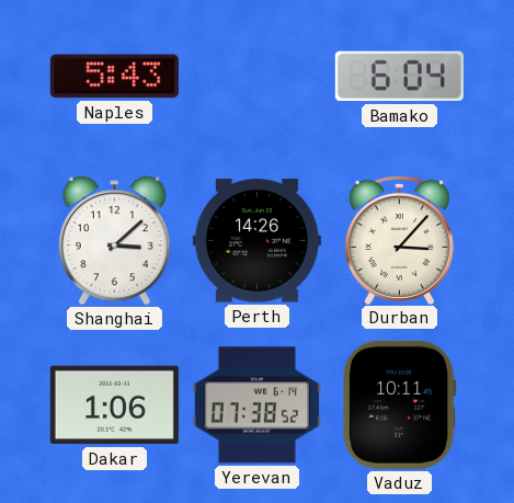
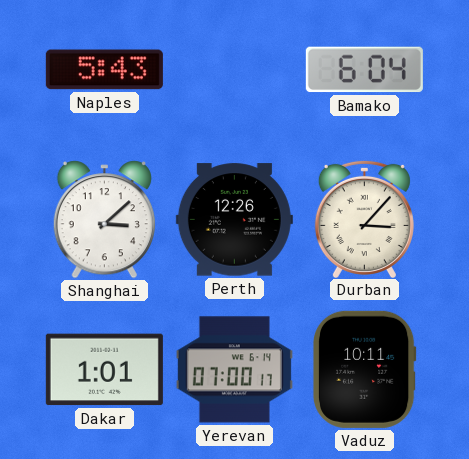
Perth: 14:26 -> 12:26
Dakar: 1:06 -> 1:01
Yerevan: 07:38 -> 07:00
